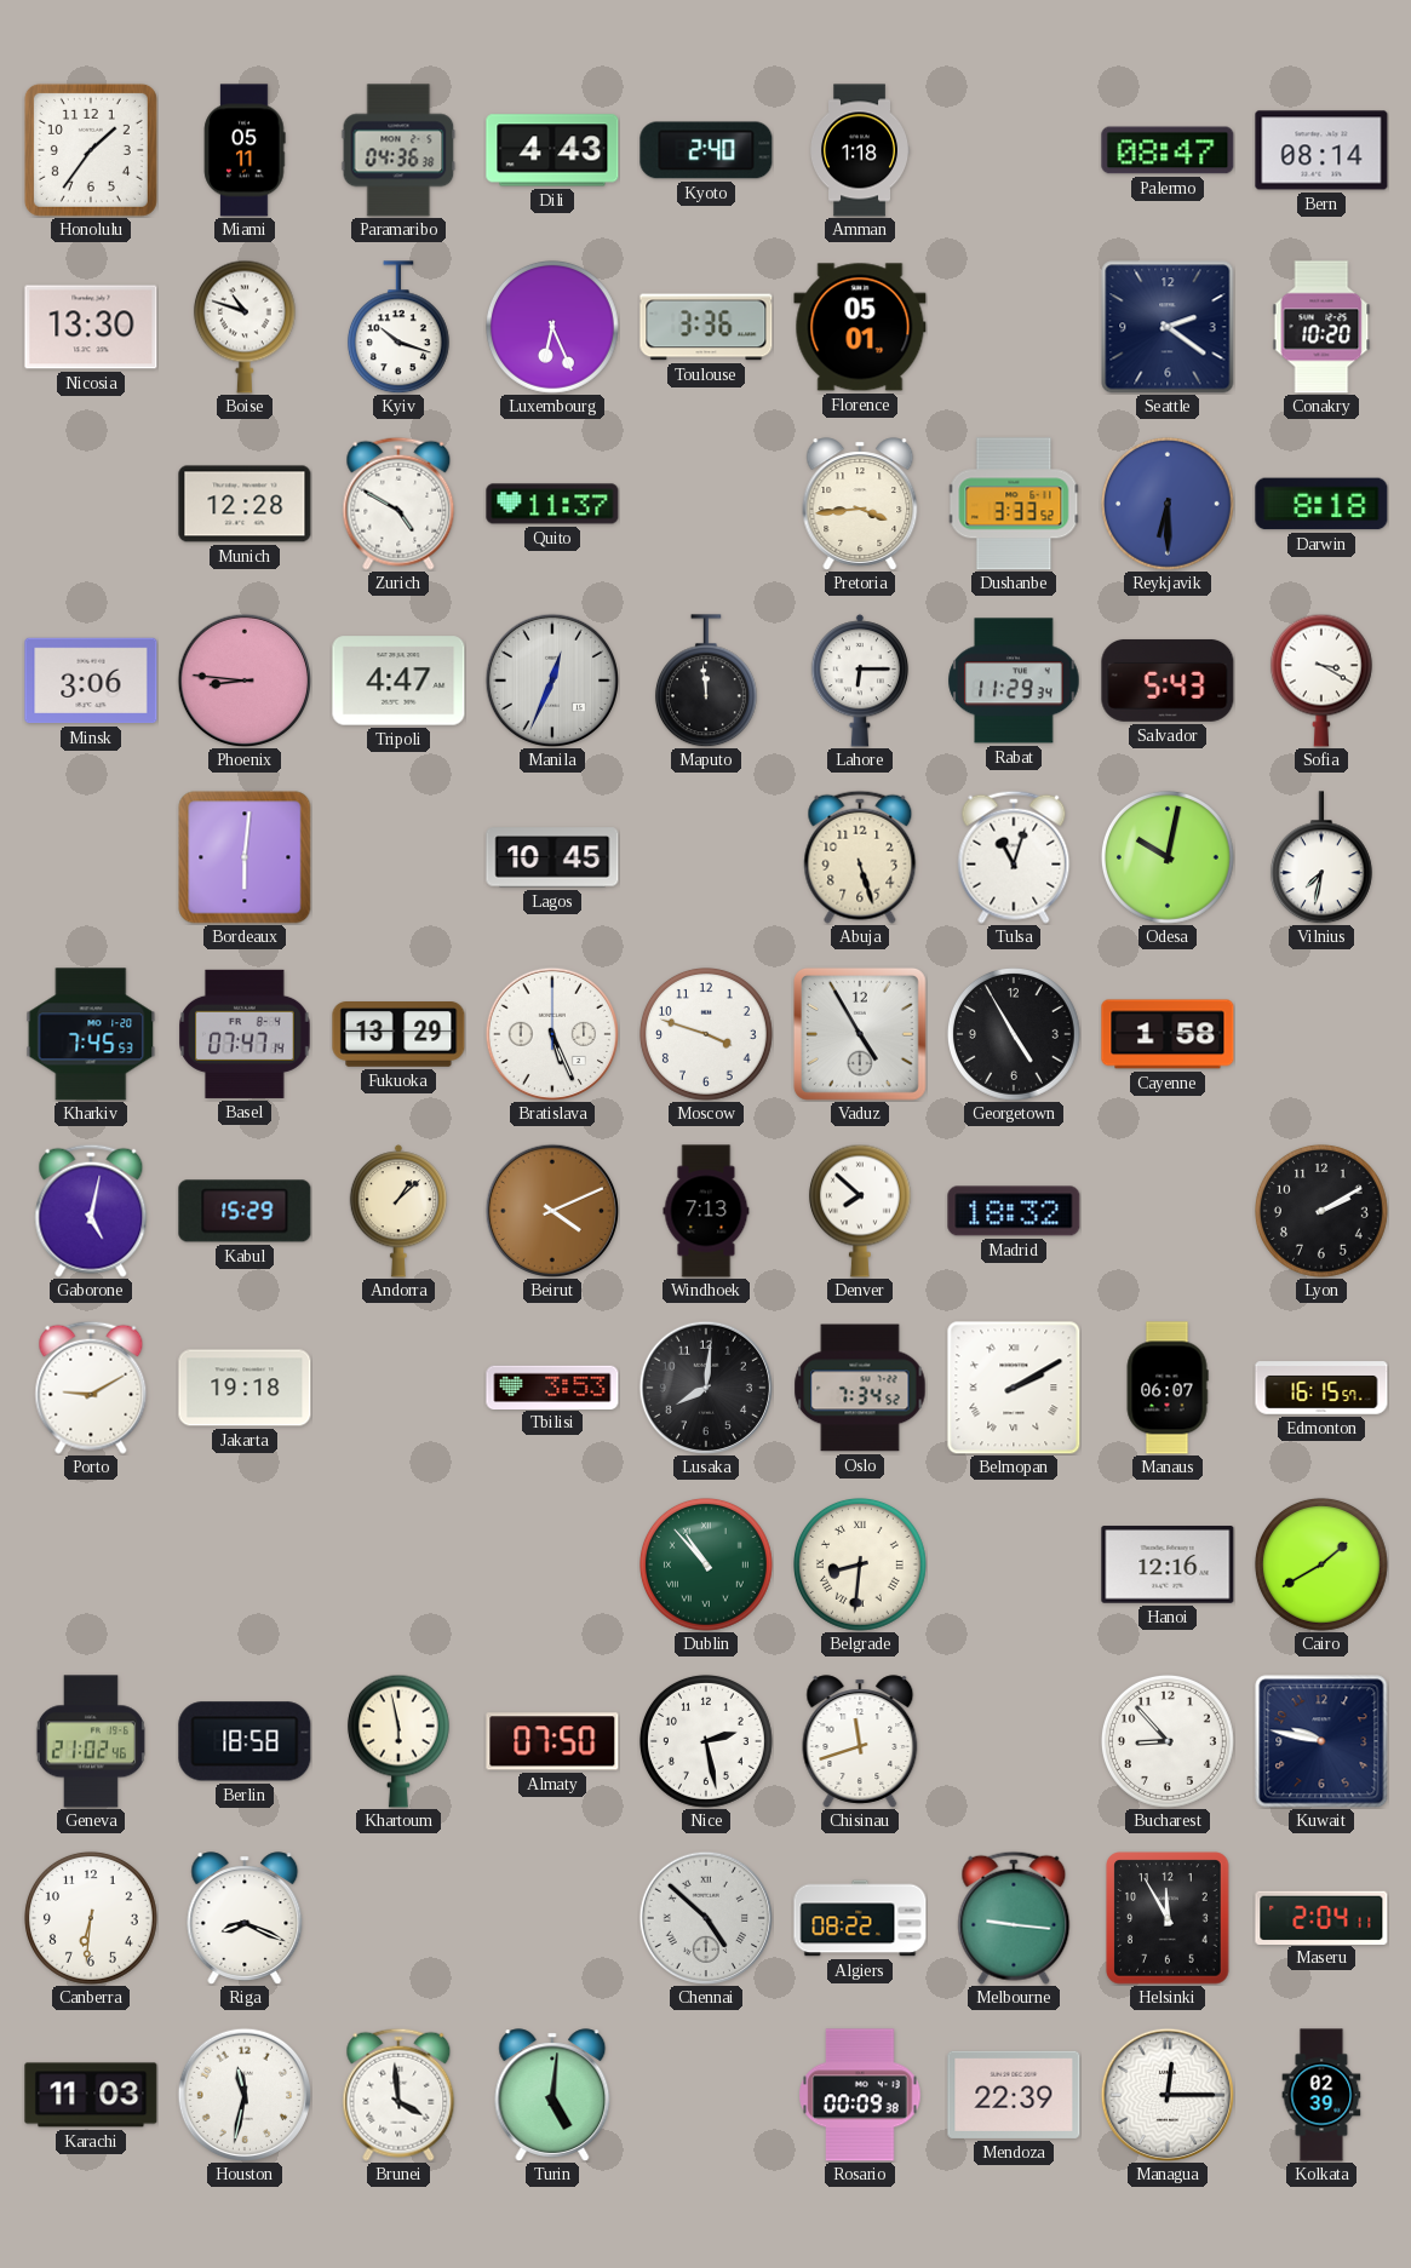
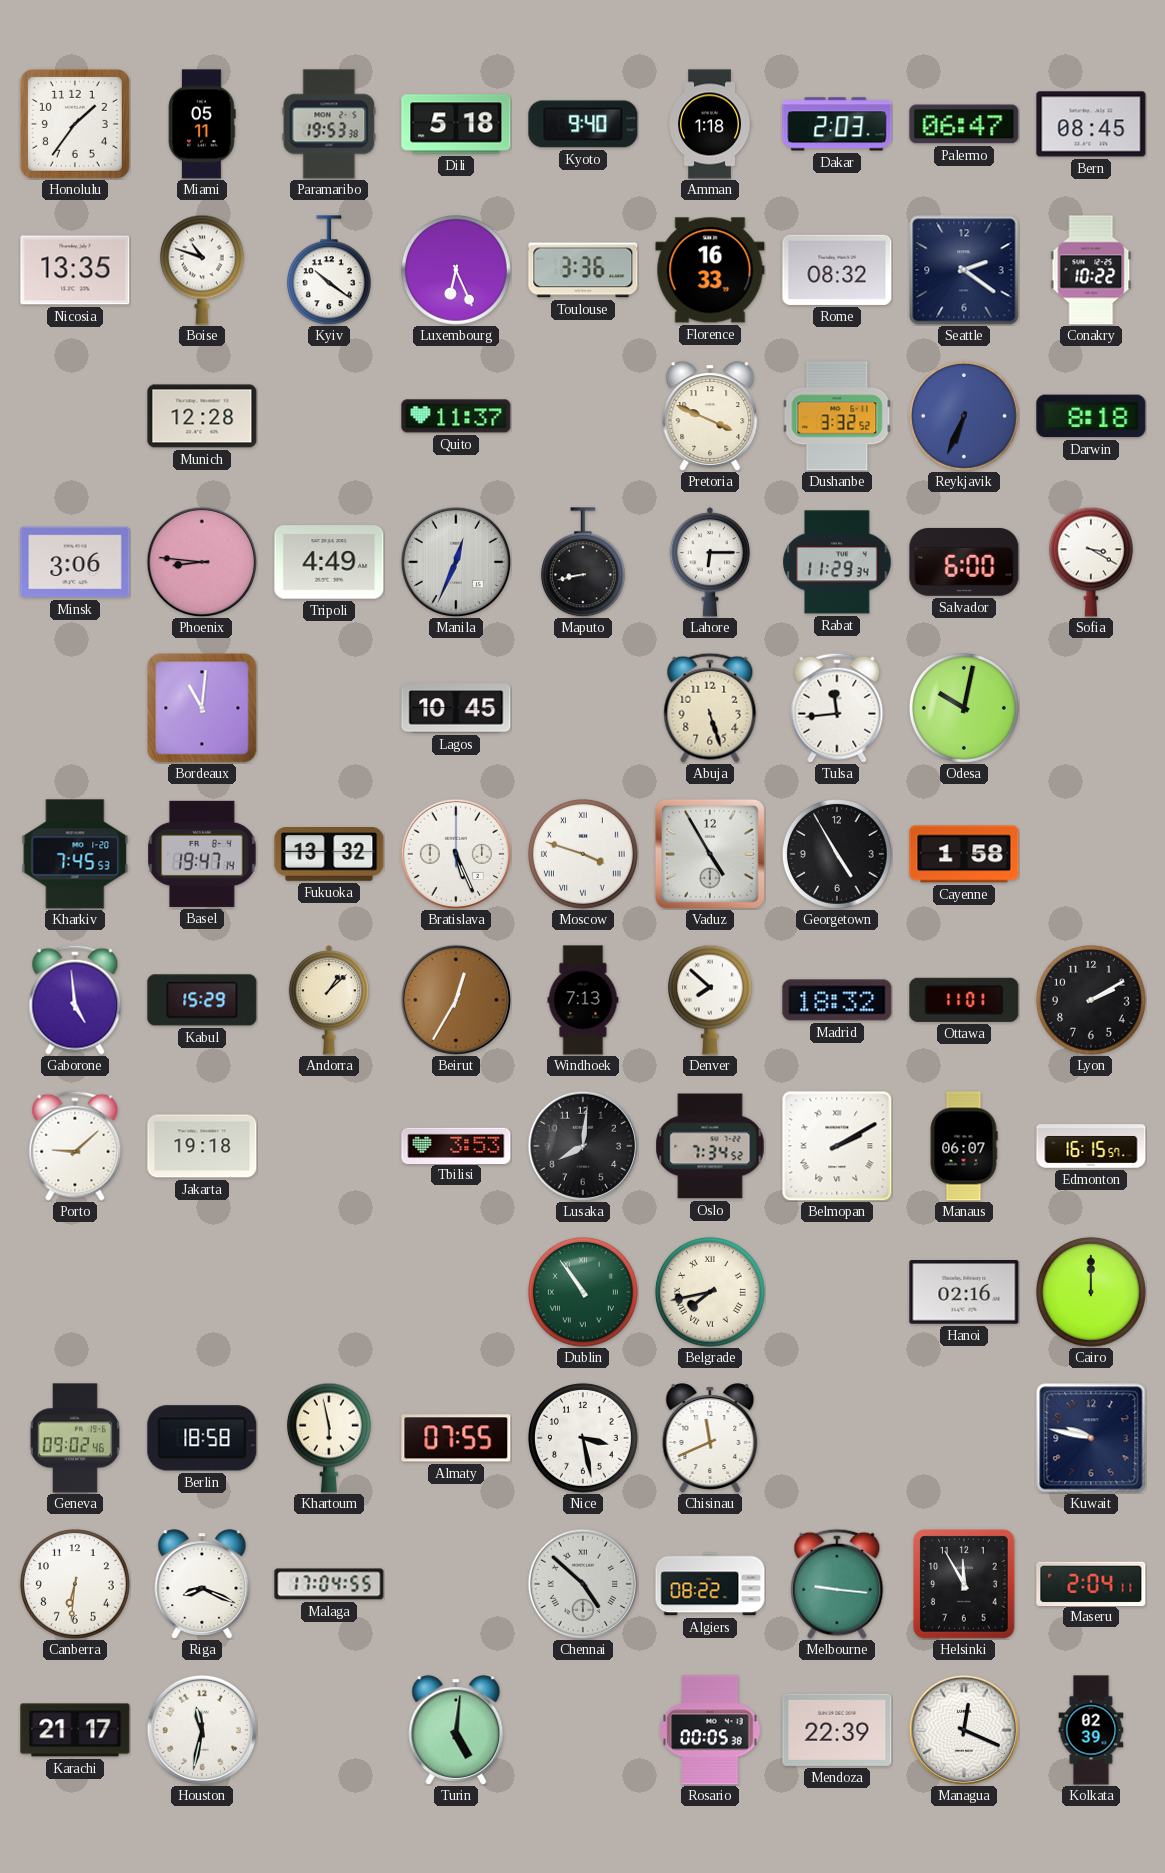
Paramaribo: 04:36 -> 19:53
Dili: 4:43 -> 5:18
Kyoto: 2:40 -> 9:40
Dakar: none -> 2:03
Palermo: 08:47 -> 06:47
Bern: 08:14 -> 08:45
Nicosia: 13:30 -> 13:35
Kyiv: 10:18 -> 10:21
Florence: 05:01 -> 16:33
Rome: none -> 08:32
Conakry: 10:20 -> 10:22
Zurich: 4:50 -> none
Pretoria: 3:44 -> 3:49
Dushanbe: 3:33 -> 3:32
Reykjavik: 6:30 -> 6:34
Tripoli: 4:47 -> 4:49
Maputo: 11:59 -> 8:43
Salvador: 5:43 -> 6:00
Bordeaux: 6:01 -> 11:01
Tulsa: 11:03 -> 11:44
Vilnius: 7:32 -> none
Basel: 07:47 -> 19:47
Fukuoka: 13:29 -> 13:32
Moscow numerals: Arabic -> Roman
Gaborone: 5:02 -> 4:59
Beirut: 4:11 -> 12:35
Ottawa: none -> 11:01
Porto: 9:10 -> 9:08
Dublin: 10:53 -> 10:54
Belgrade: 8:31 -> 7:43
Hanoi: 12:16 -> 02:16
Cairo: 1:40 -> 12:00
Geneva: 21:02 -> 09:02
Almaty: 07:50 -> 07:55
Nice: 2:28 -> 3:28
Chisinau: 11:42 -> 11:41
Bucharest: 8:53 -> none
Malaga: none -> 17:04
Karachi: 11:03 -> 21:17
Brunei: 3:59 -> none
Rosario: 00:09 -> 00:05
Managua: 12:15 -> 12:19
